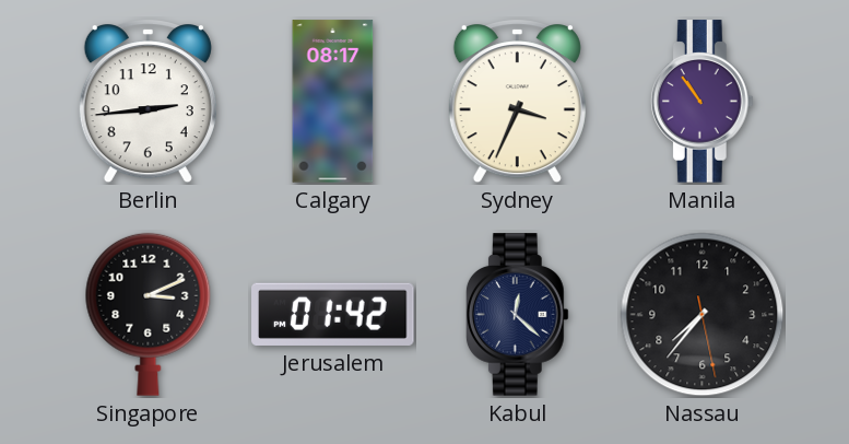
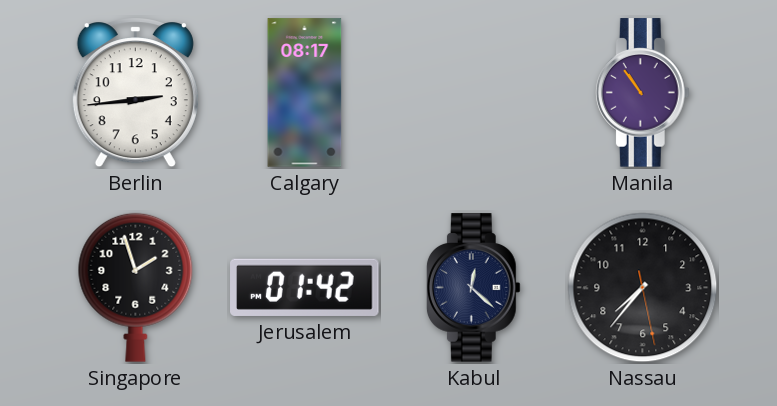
Sydney: 3:34 -> none
Singapore: 3:11 -> 1:57
